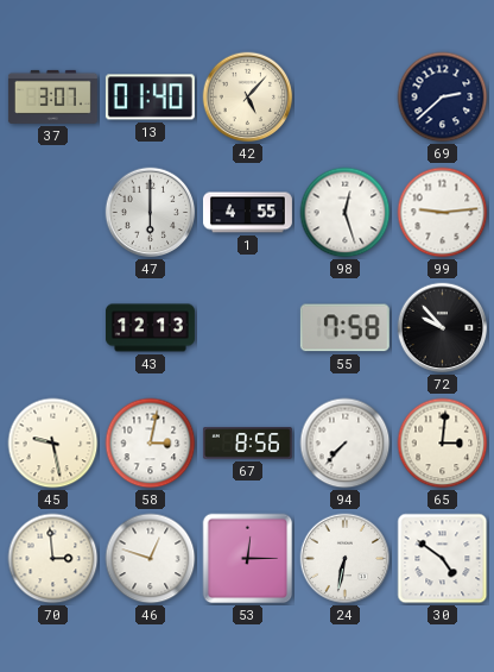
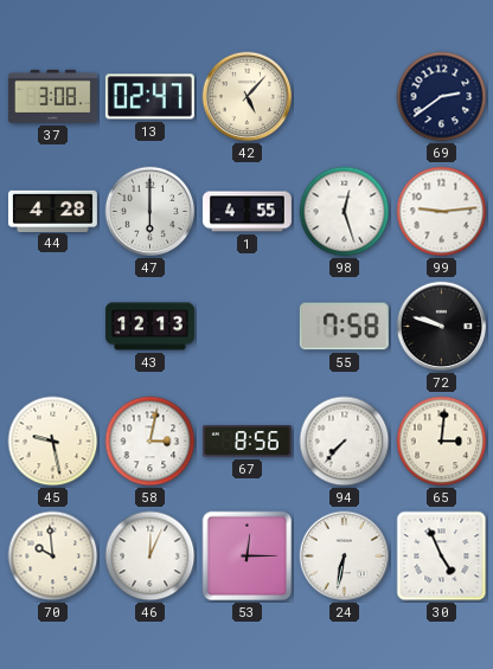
37: 3:07 -> 3:08
13: 01:40 -> 02:47
69: 2:38 -> 2:39
44: none -> 4:28
72: 9:53 -> 9:48
70: 2:59 -> 9:59
46: 12:48 -> 12:04
30: 4:51 -> 4:56
